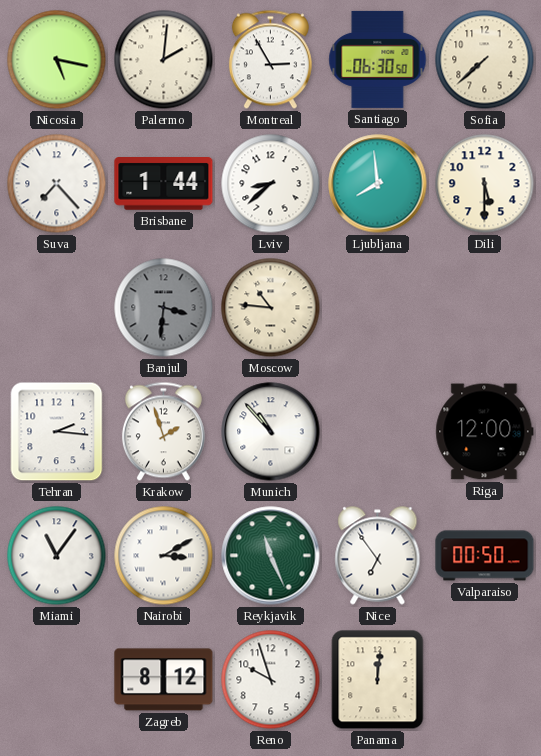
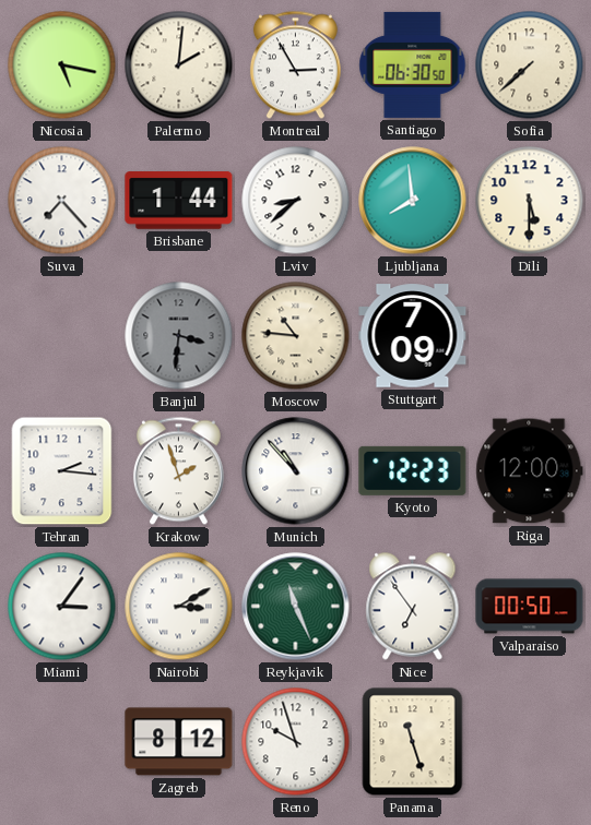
Stuttgart: none -> 7:09
Kyoto: none -> 12:23
Miami: 11:06 -> 3:06
Panama: 12:01 -> 11:27
